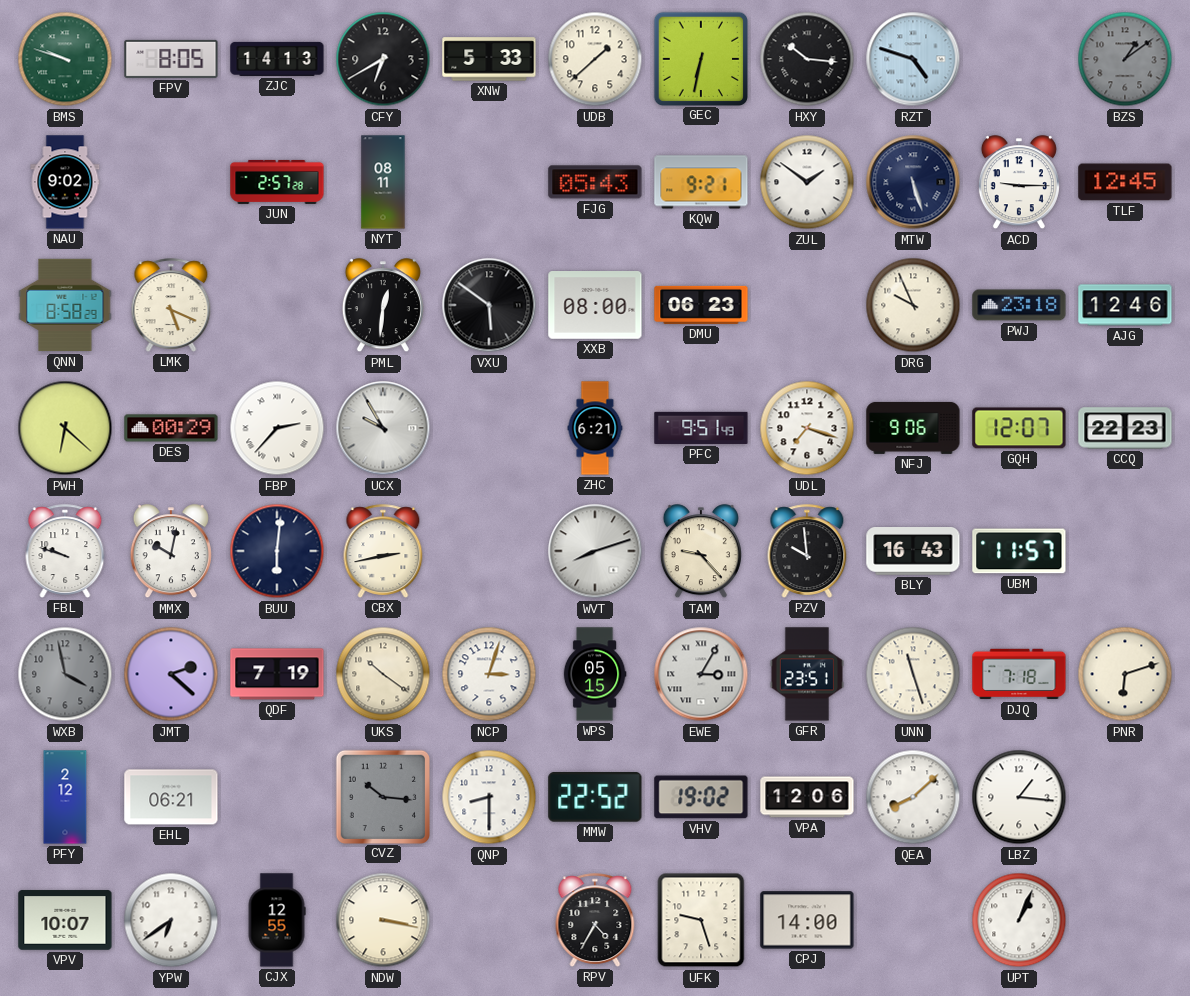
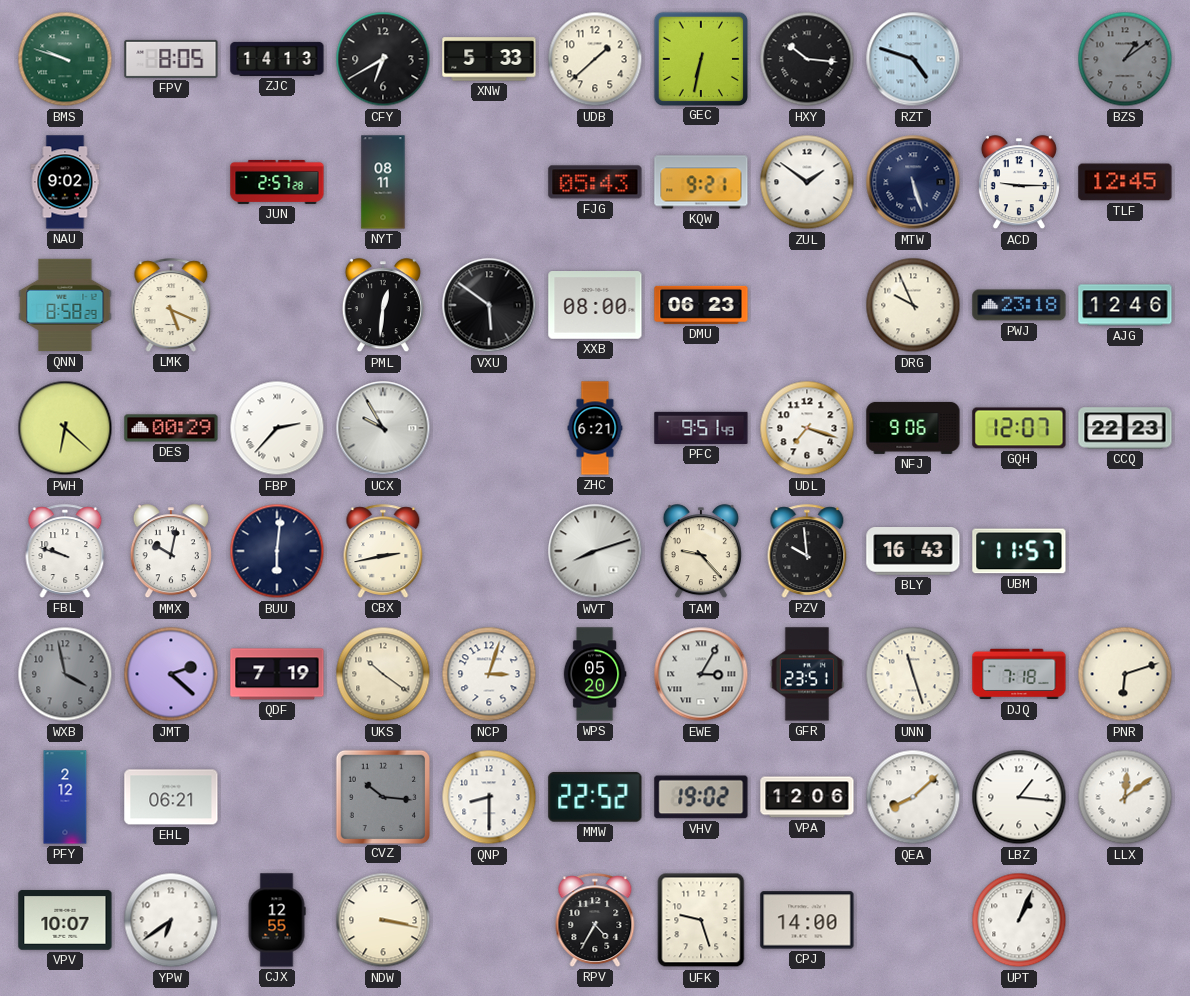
WPS: 05:15 -> 05:20
LLX: none -> 12:09
